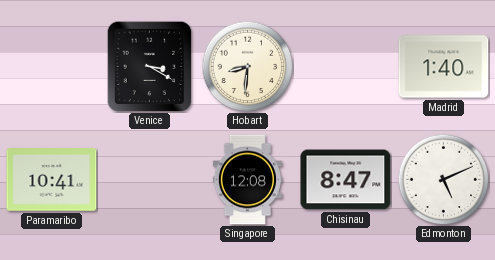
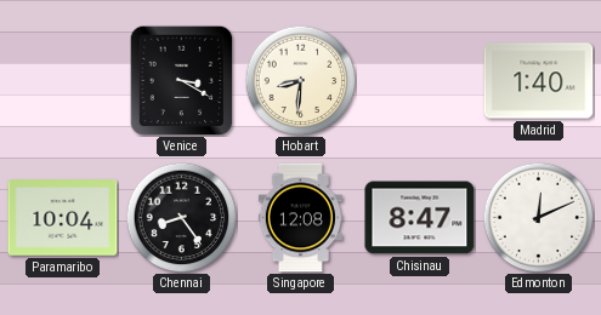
Paramaribo: 10:41 -> 10:04
Chennai: none -> 8:24
Edmonton: 5:11 -> 12:11
